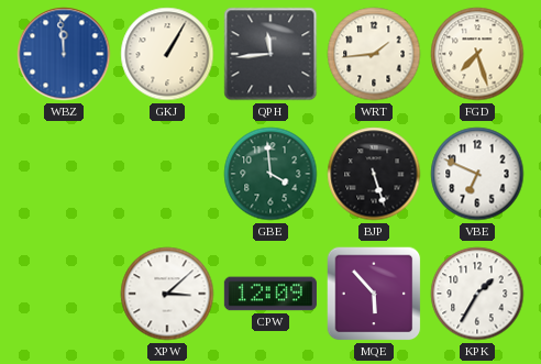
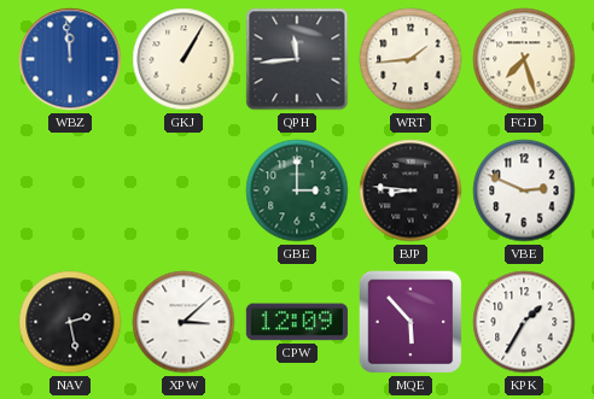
GBE: 3:59 -> 3:00
BJP: 5:27 -> 8:46
VBE: 6:49 -> 2:49
NAV: none -> 2:28
